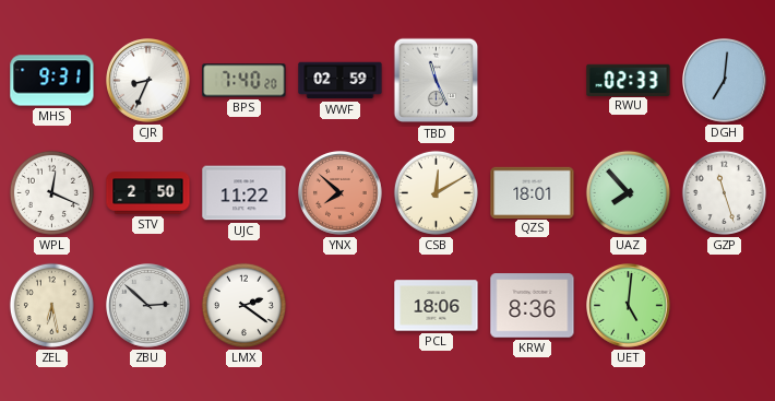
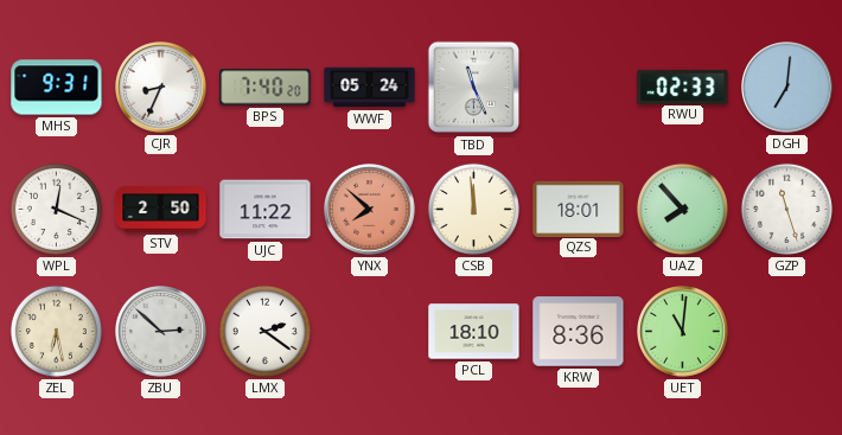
WWF: 02:59 -> 05:24
CSB: 12:10 -> 11:59
PCL: 18:06 -> 18:10
UET: 5:01 -> 11:01
